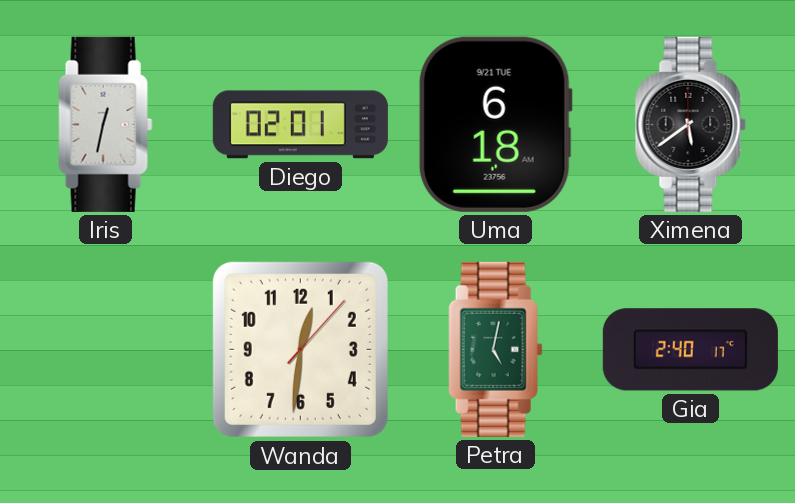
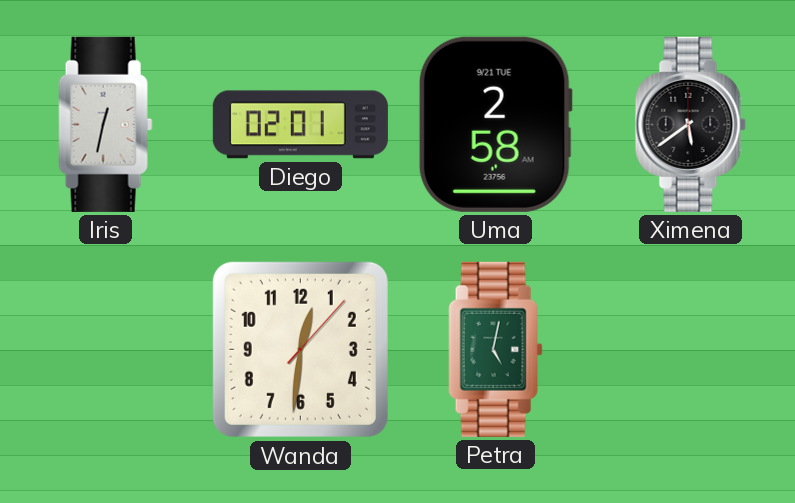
Uma: 6:18 -> 2:58
Gia: 2:40 -> none
